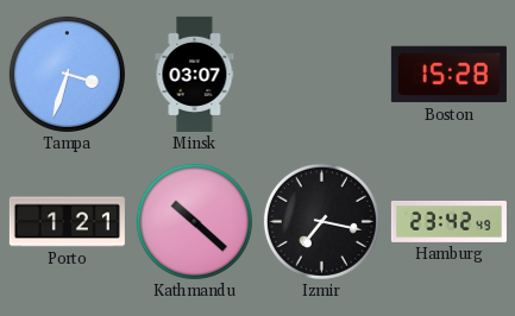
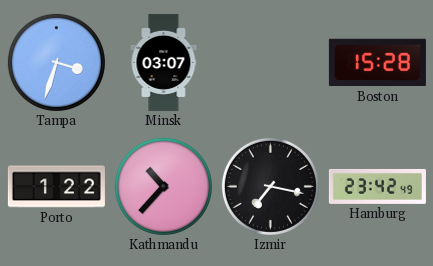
Porto: 1:21 -> 1:22
Kathmandu: 10:22 -> 10:37
